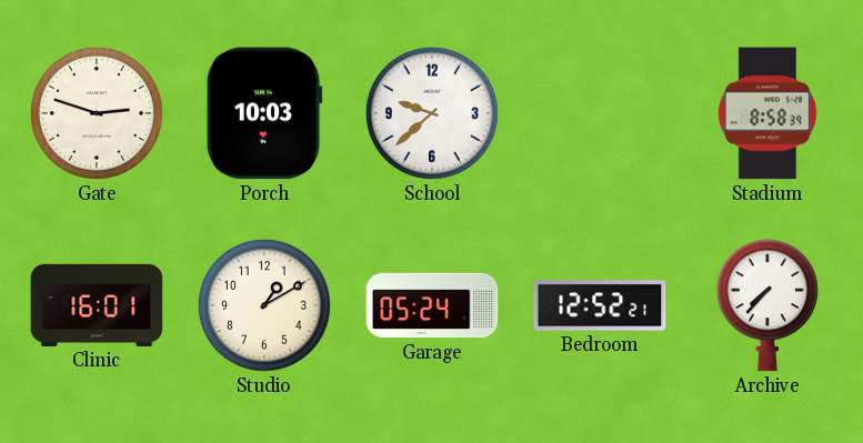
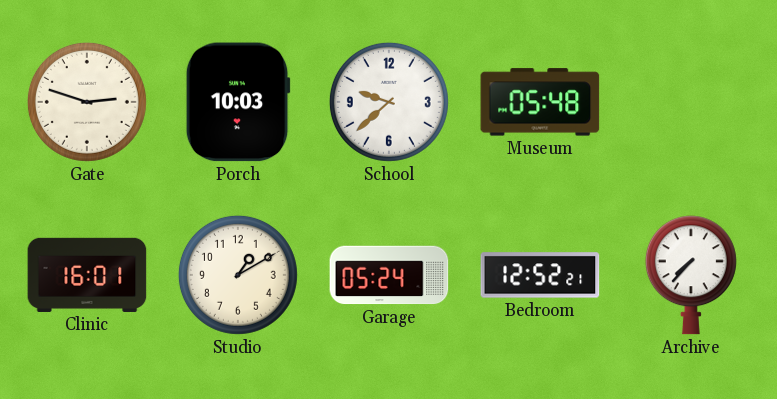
Museum: none -> 05:48
Stadium: 8:58 -> none
